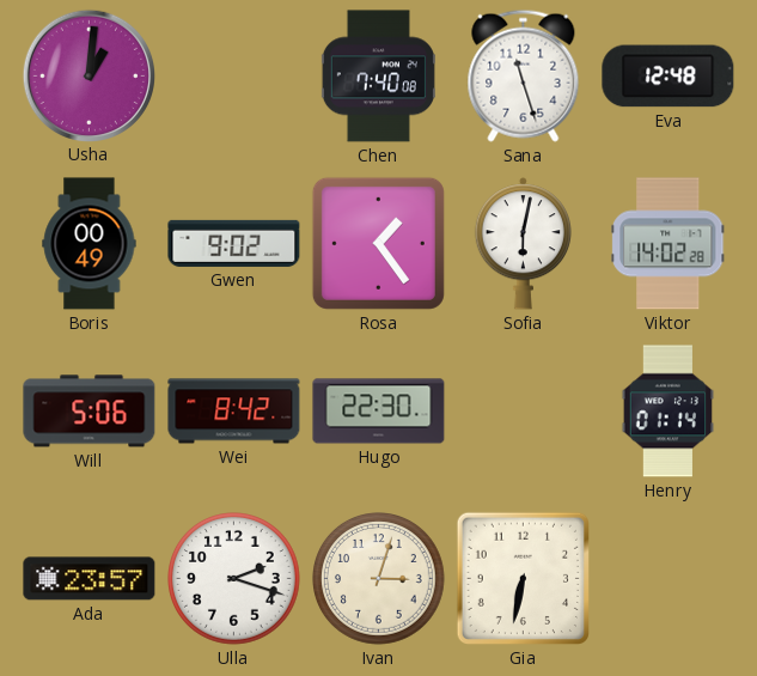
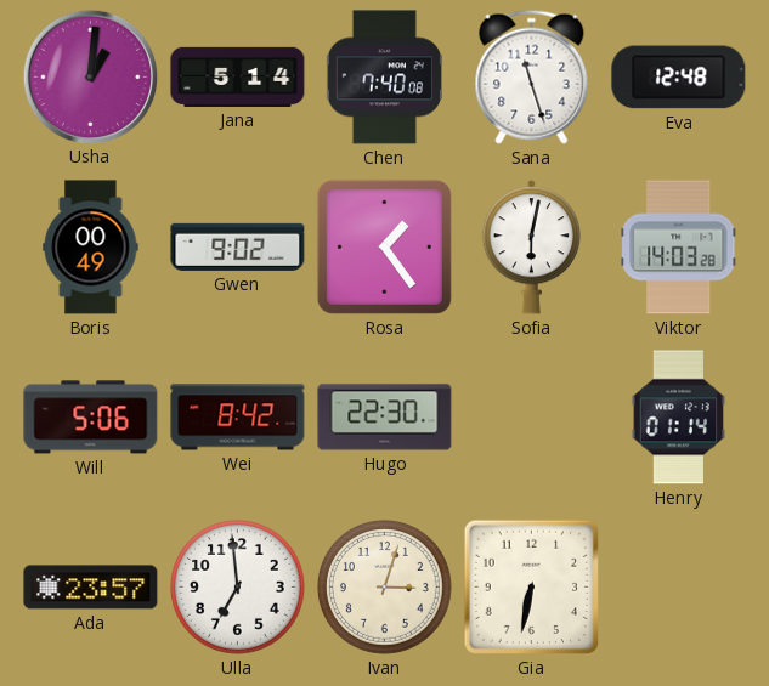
Jana: none -> 5:14
Viktor: 14:02 -> 14:03
Ulla: 2:18 -> 6:59
